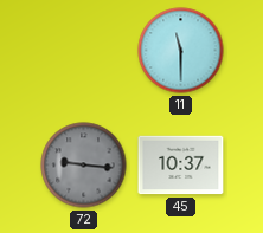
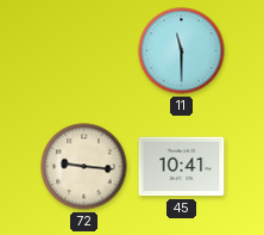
72 dial: grey -> cream
45: 10:37 -> 10:41
